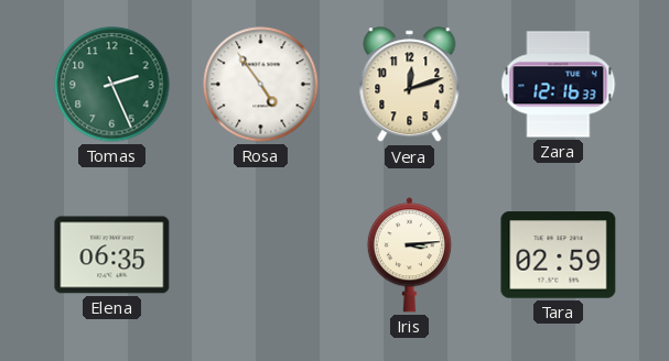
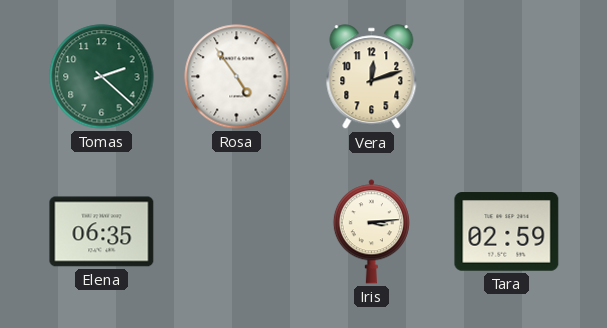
Tomas: 2:26 -> 2:22
Zara: 12:16 -> none
